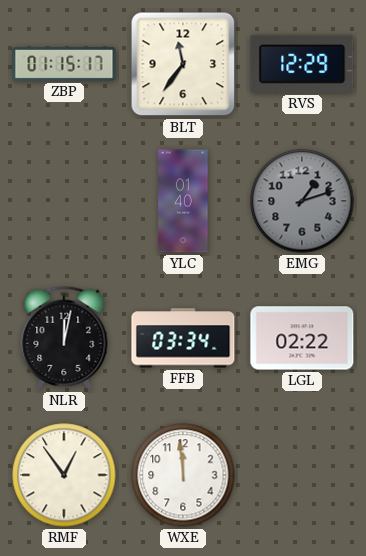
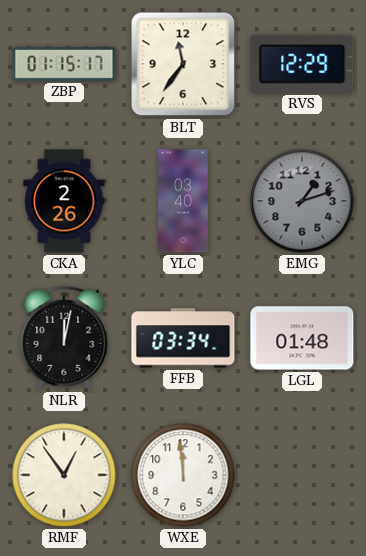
CKA: none -> 2:26
YLC: 01:40 -> 03:40
LGL: 02:22 -> 01:48
